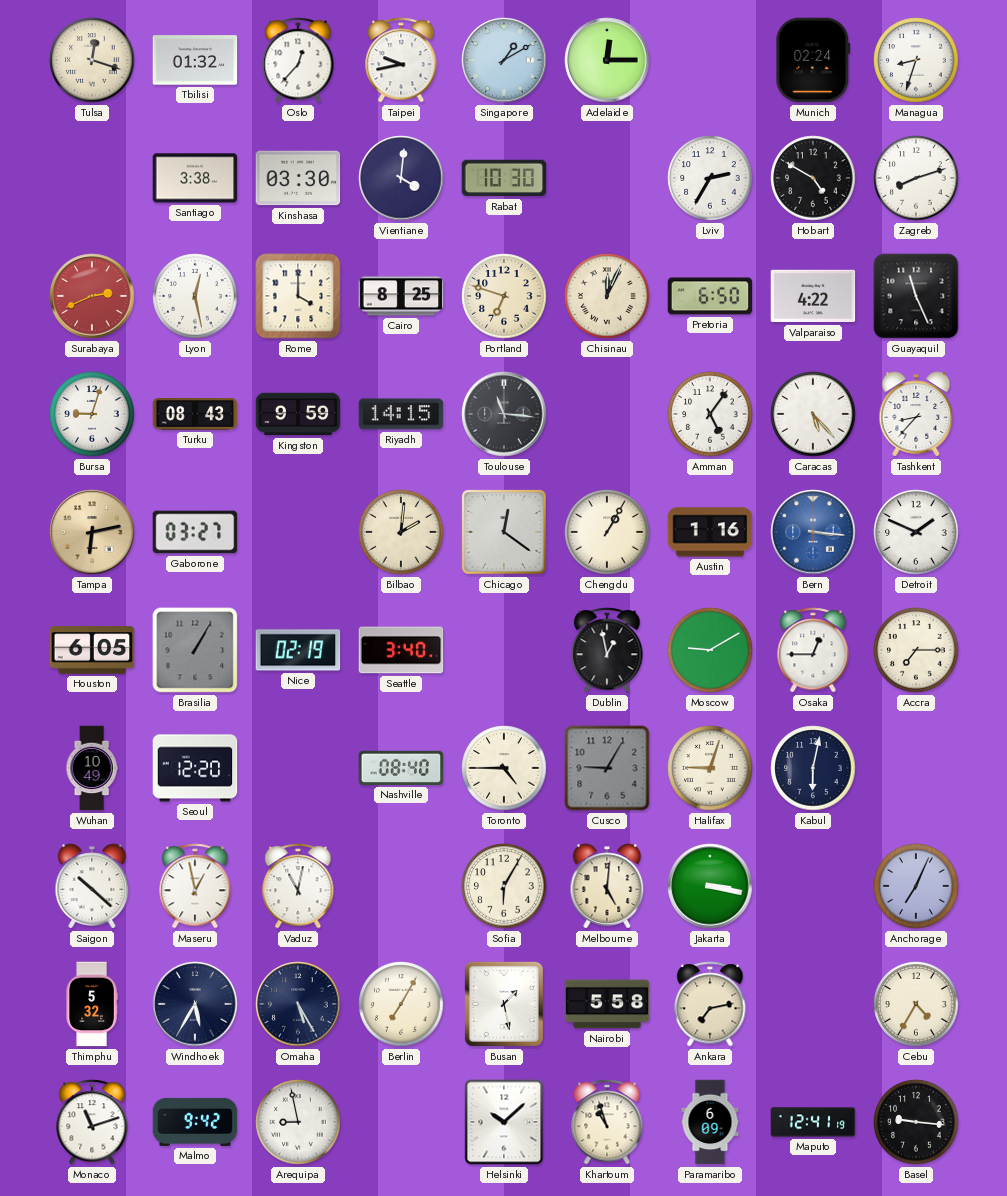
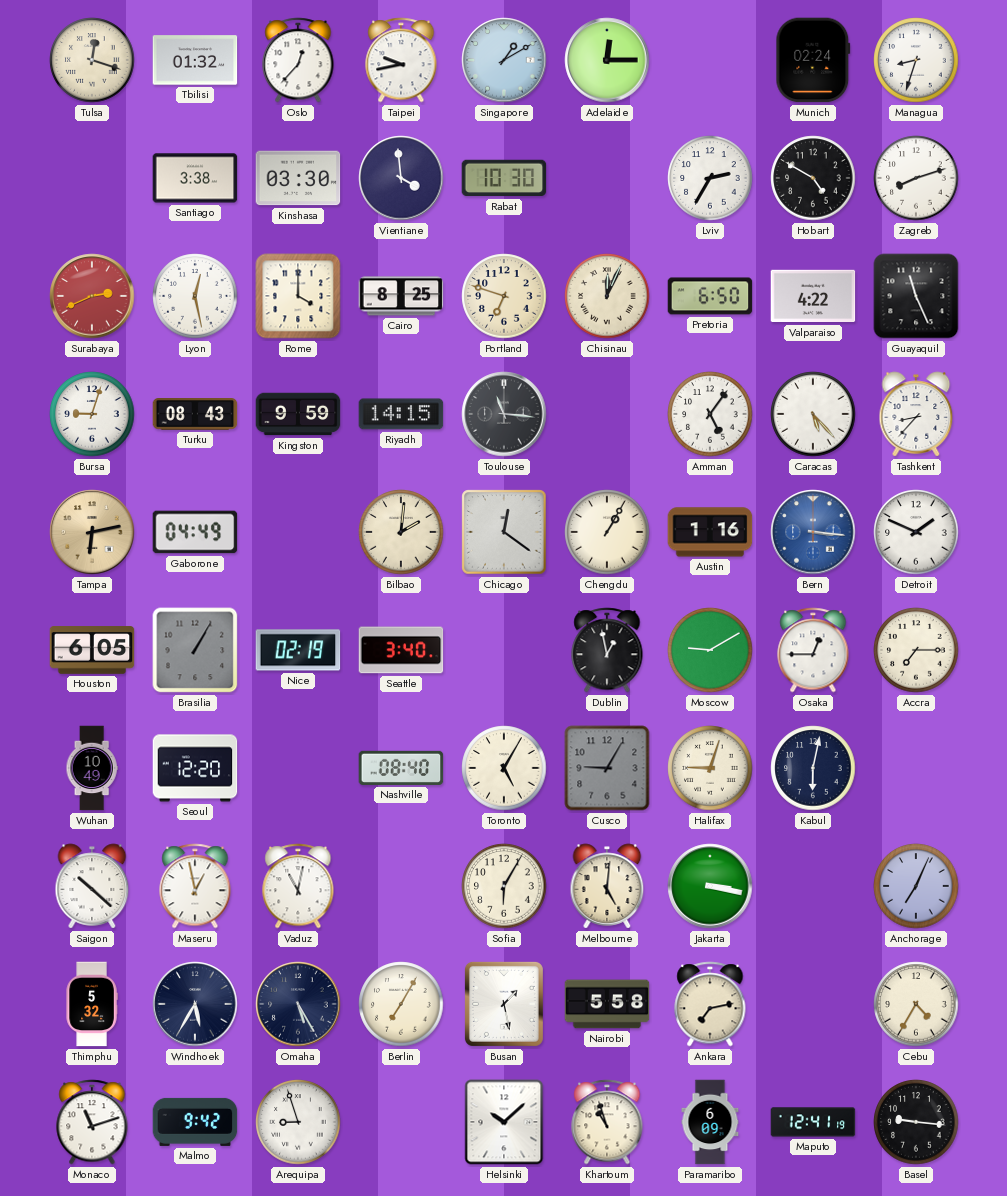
Vientiane: 4:01 -> 3:59
Gaborone: 03:27 -> 04:49
Toronto: 4:45 -> 5:05
Arequipa: 8:58 -> 8:57
